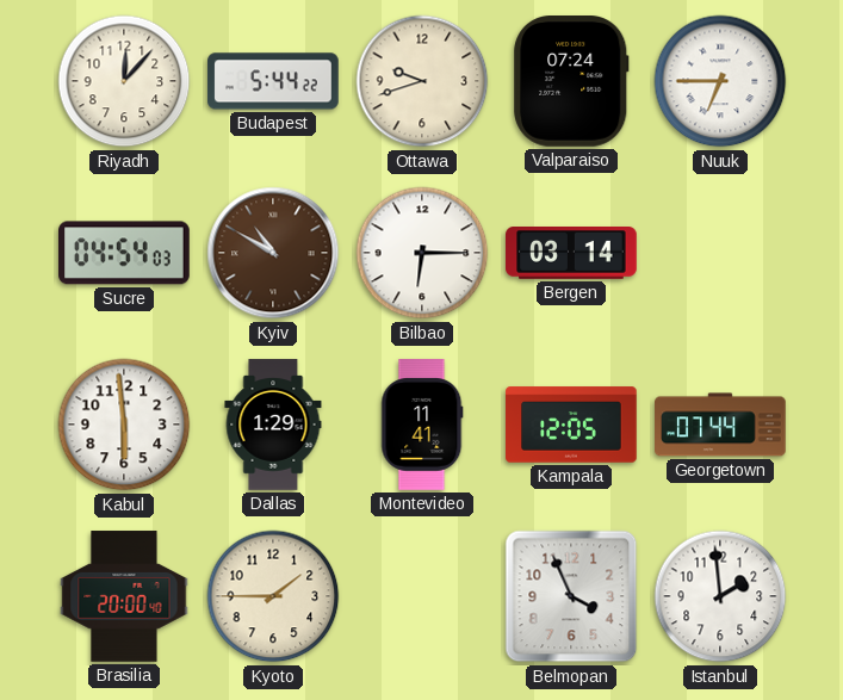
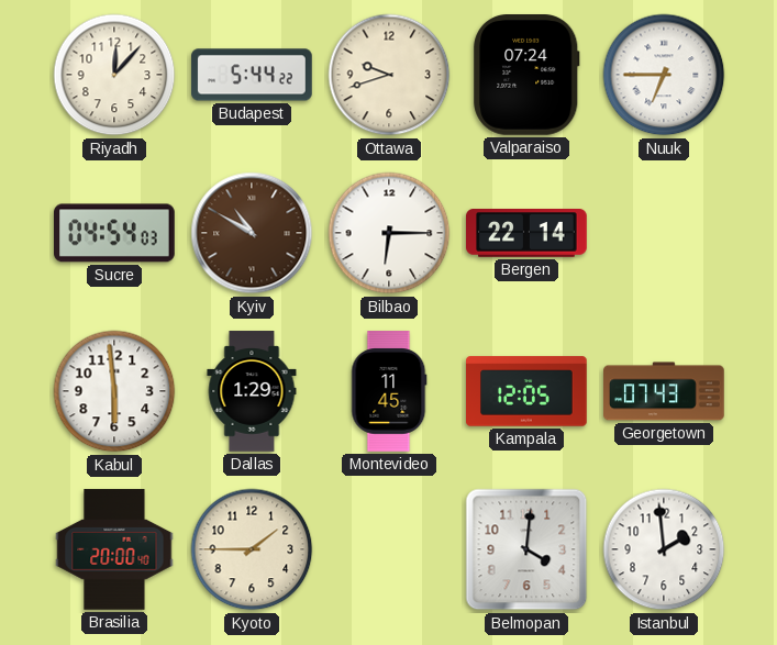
Bergen: 03:14 -> 22:14
Montevideo: 11:41 -> 11:45
Georgetown: 07:44 -> 07:43
Belmopan: 3:56 -> 4:01
